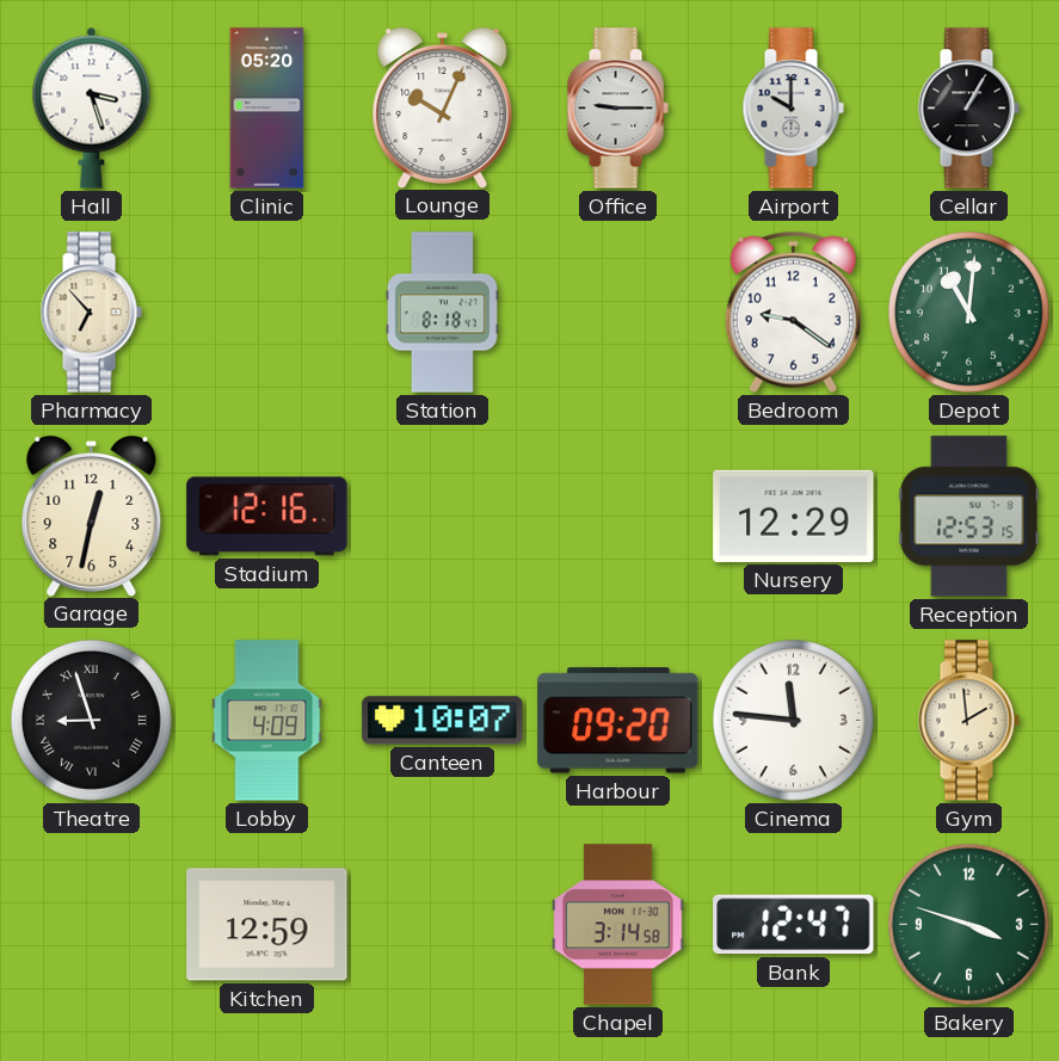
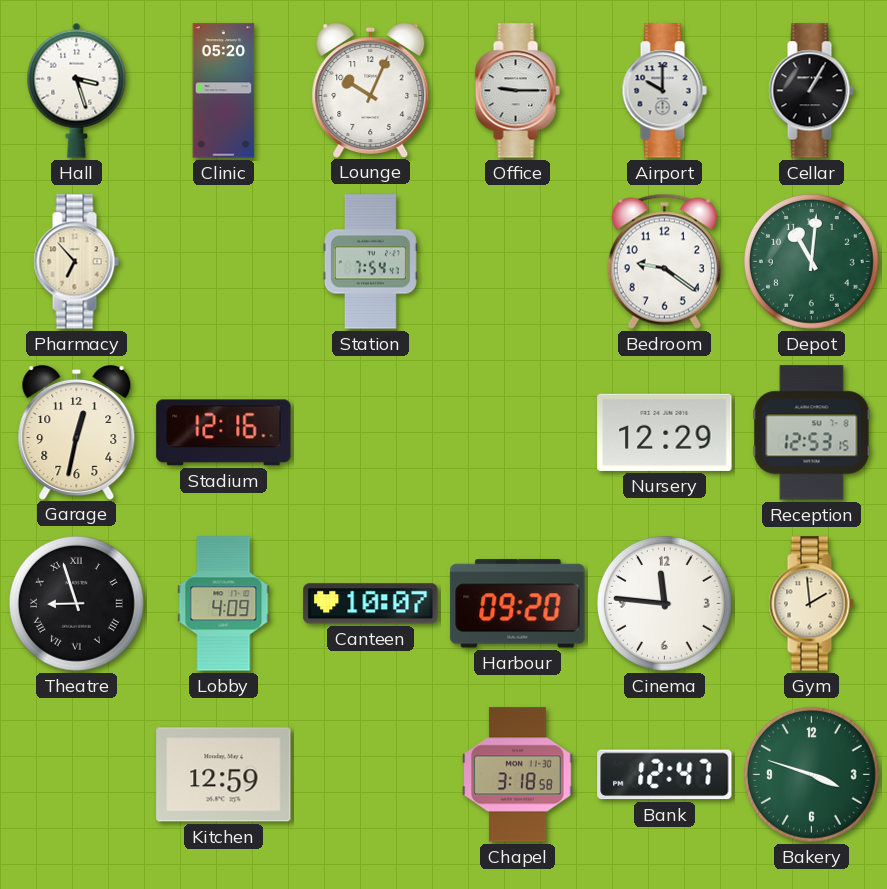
Station: 8:18 -> 7:54
Chapel: 3:14 -> 3:18
